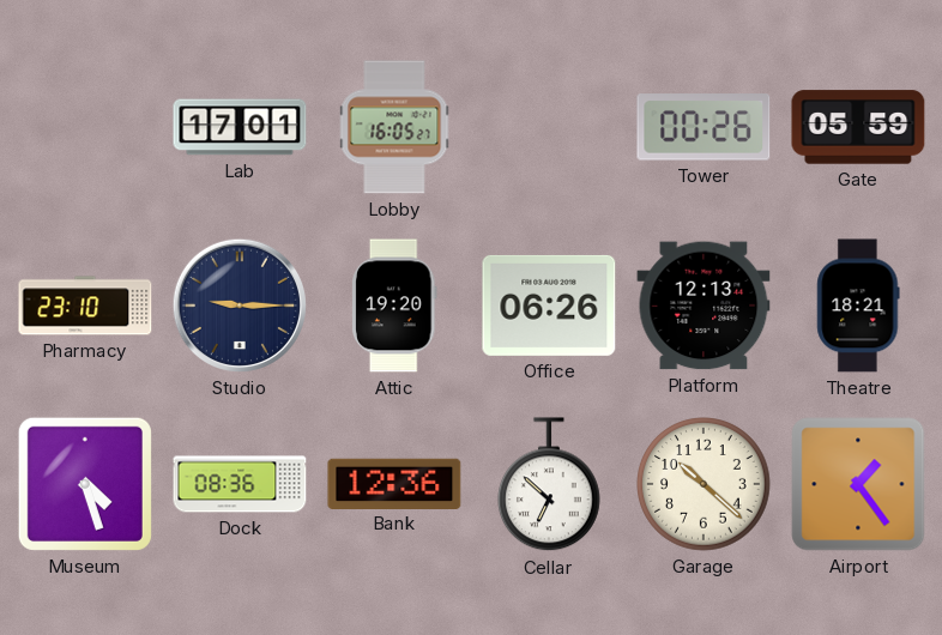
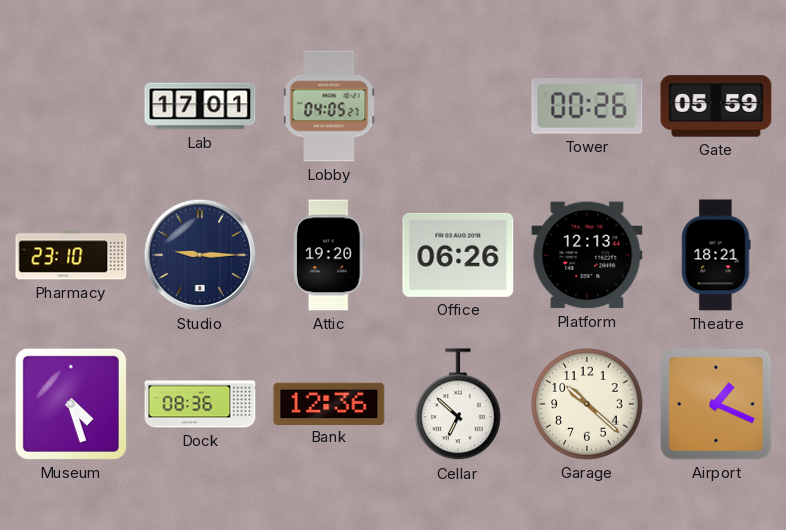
Lobby: 16:05 -> 04:05
Airport: 1:24 -> 1:19
